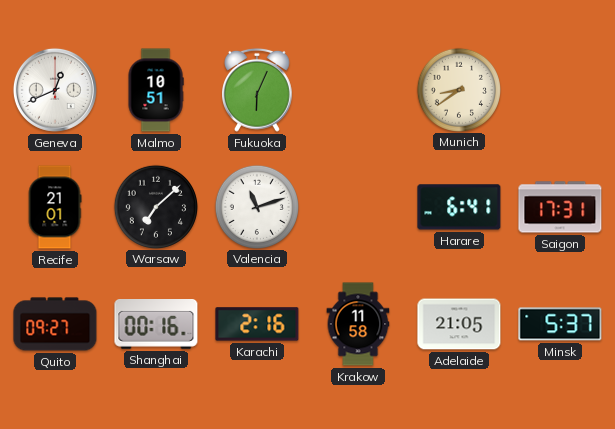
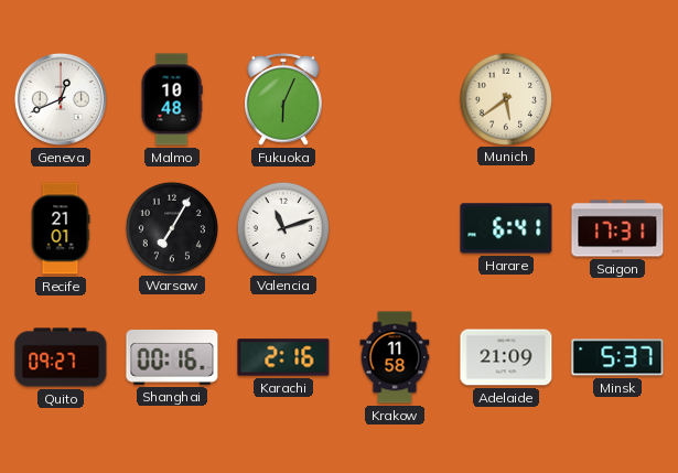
Malmo: 10:51 -> 10:48
Munich: 8:39 -> 5:39
Warsaw: 7:08 -> 7:05
Adelaide: 21:05 -> 21:09
